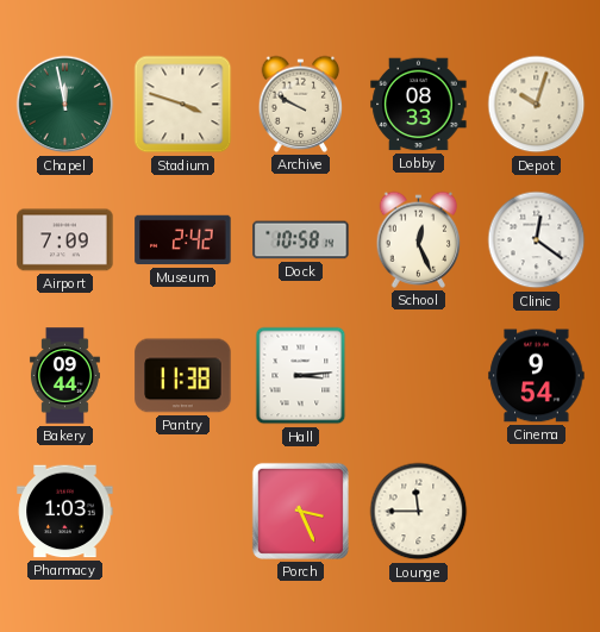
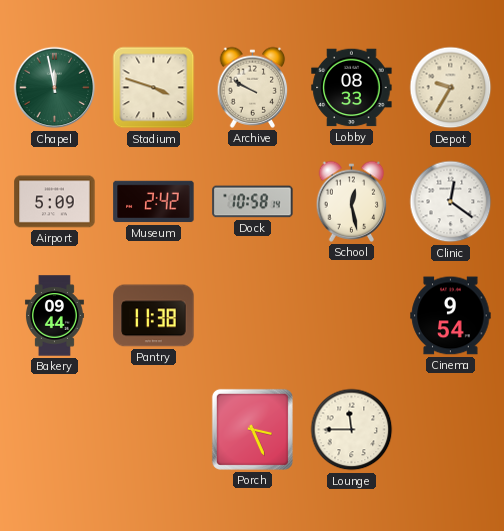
Depot: 10:03 -> 9:35
Airport: 7:09 -> 5:09
School: 12:26 -> 12:28
Hall: 3:14 -> none
Pharmacy: 1:03 -> none
